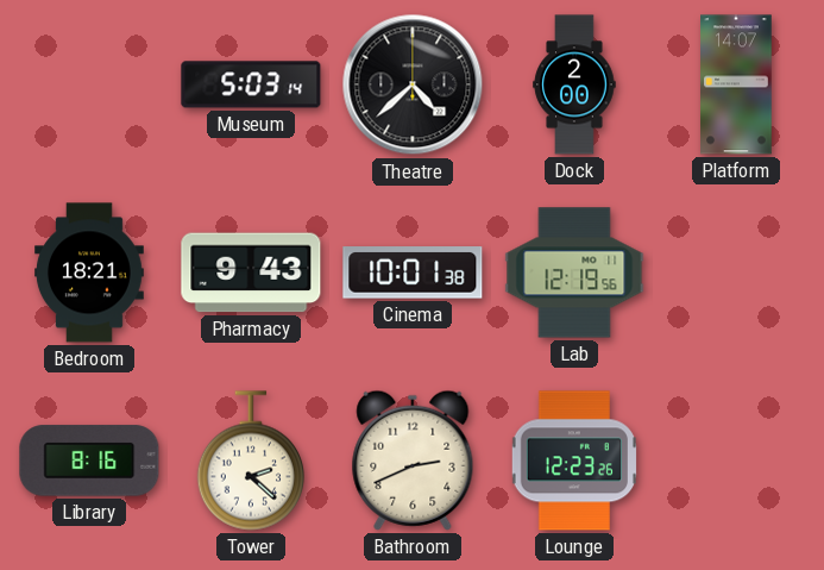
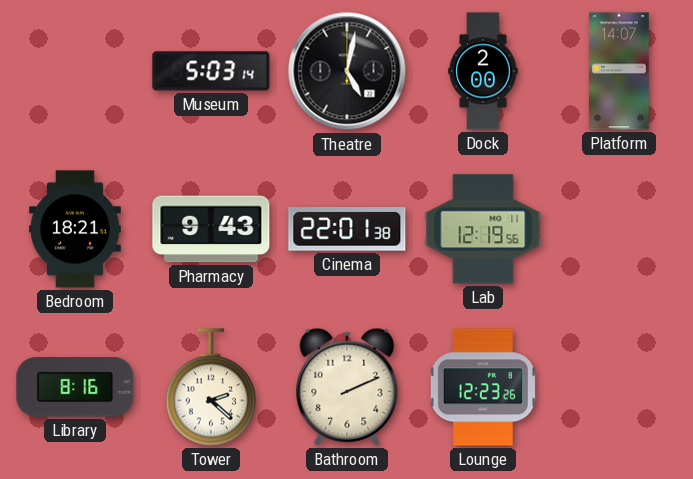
Theatre: 4:38 -> 5:02
Cinema: 10:01 -> 22:01
Bathroom: 2:41 -> 2:11
